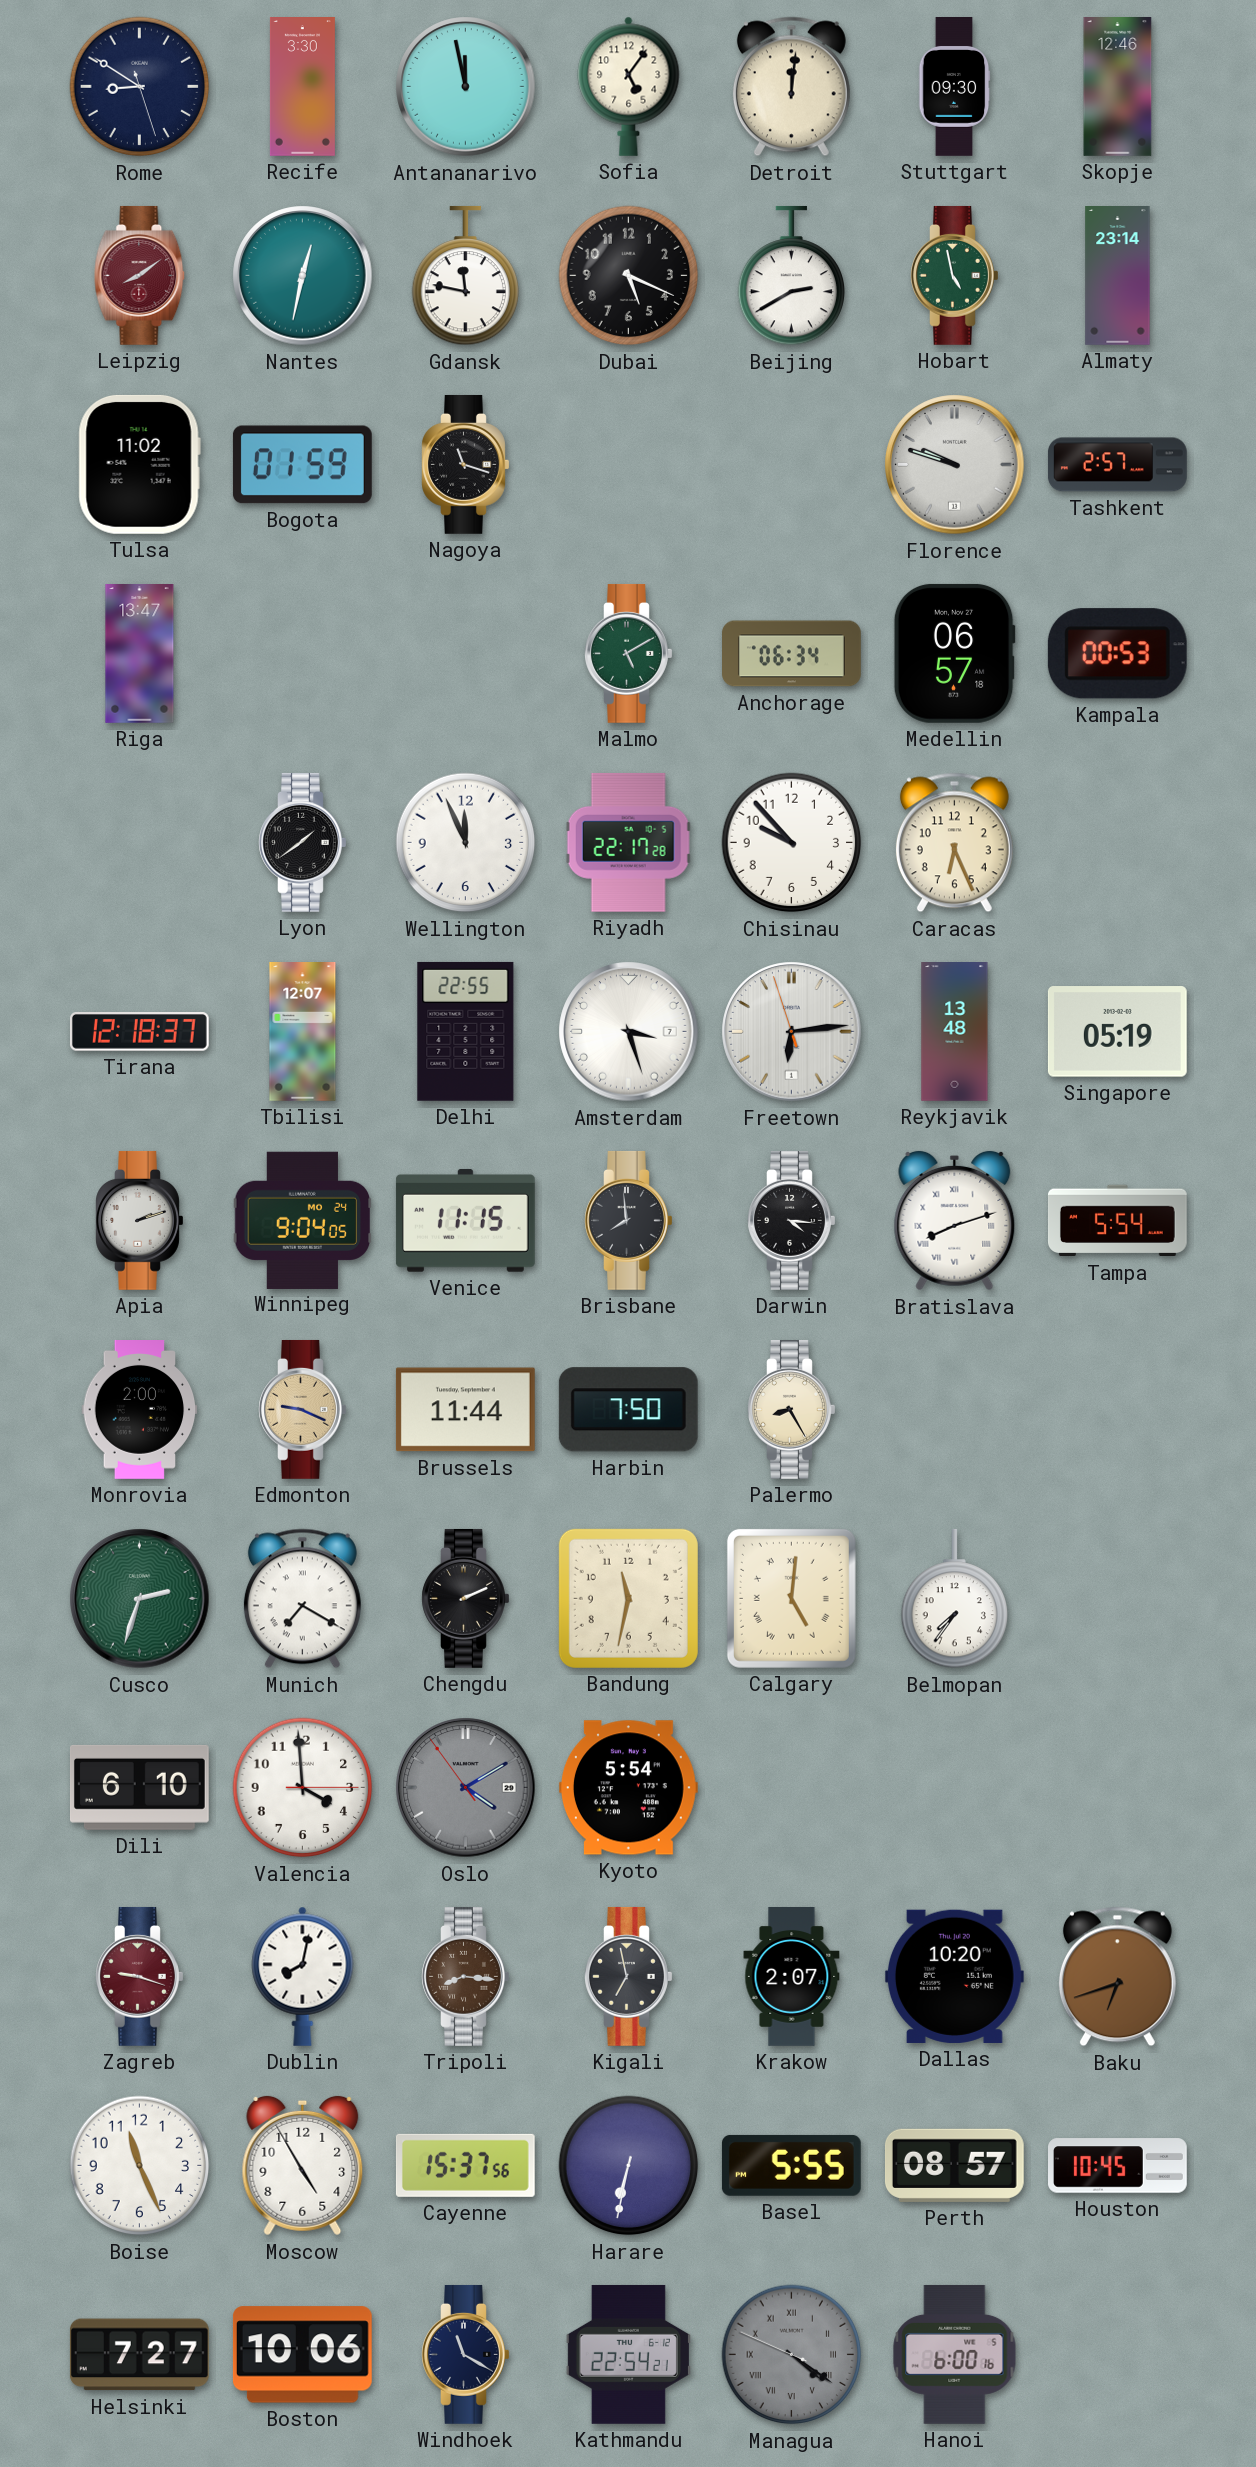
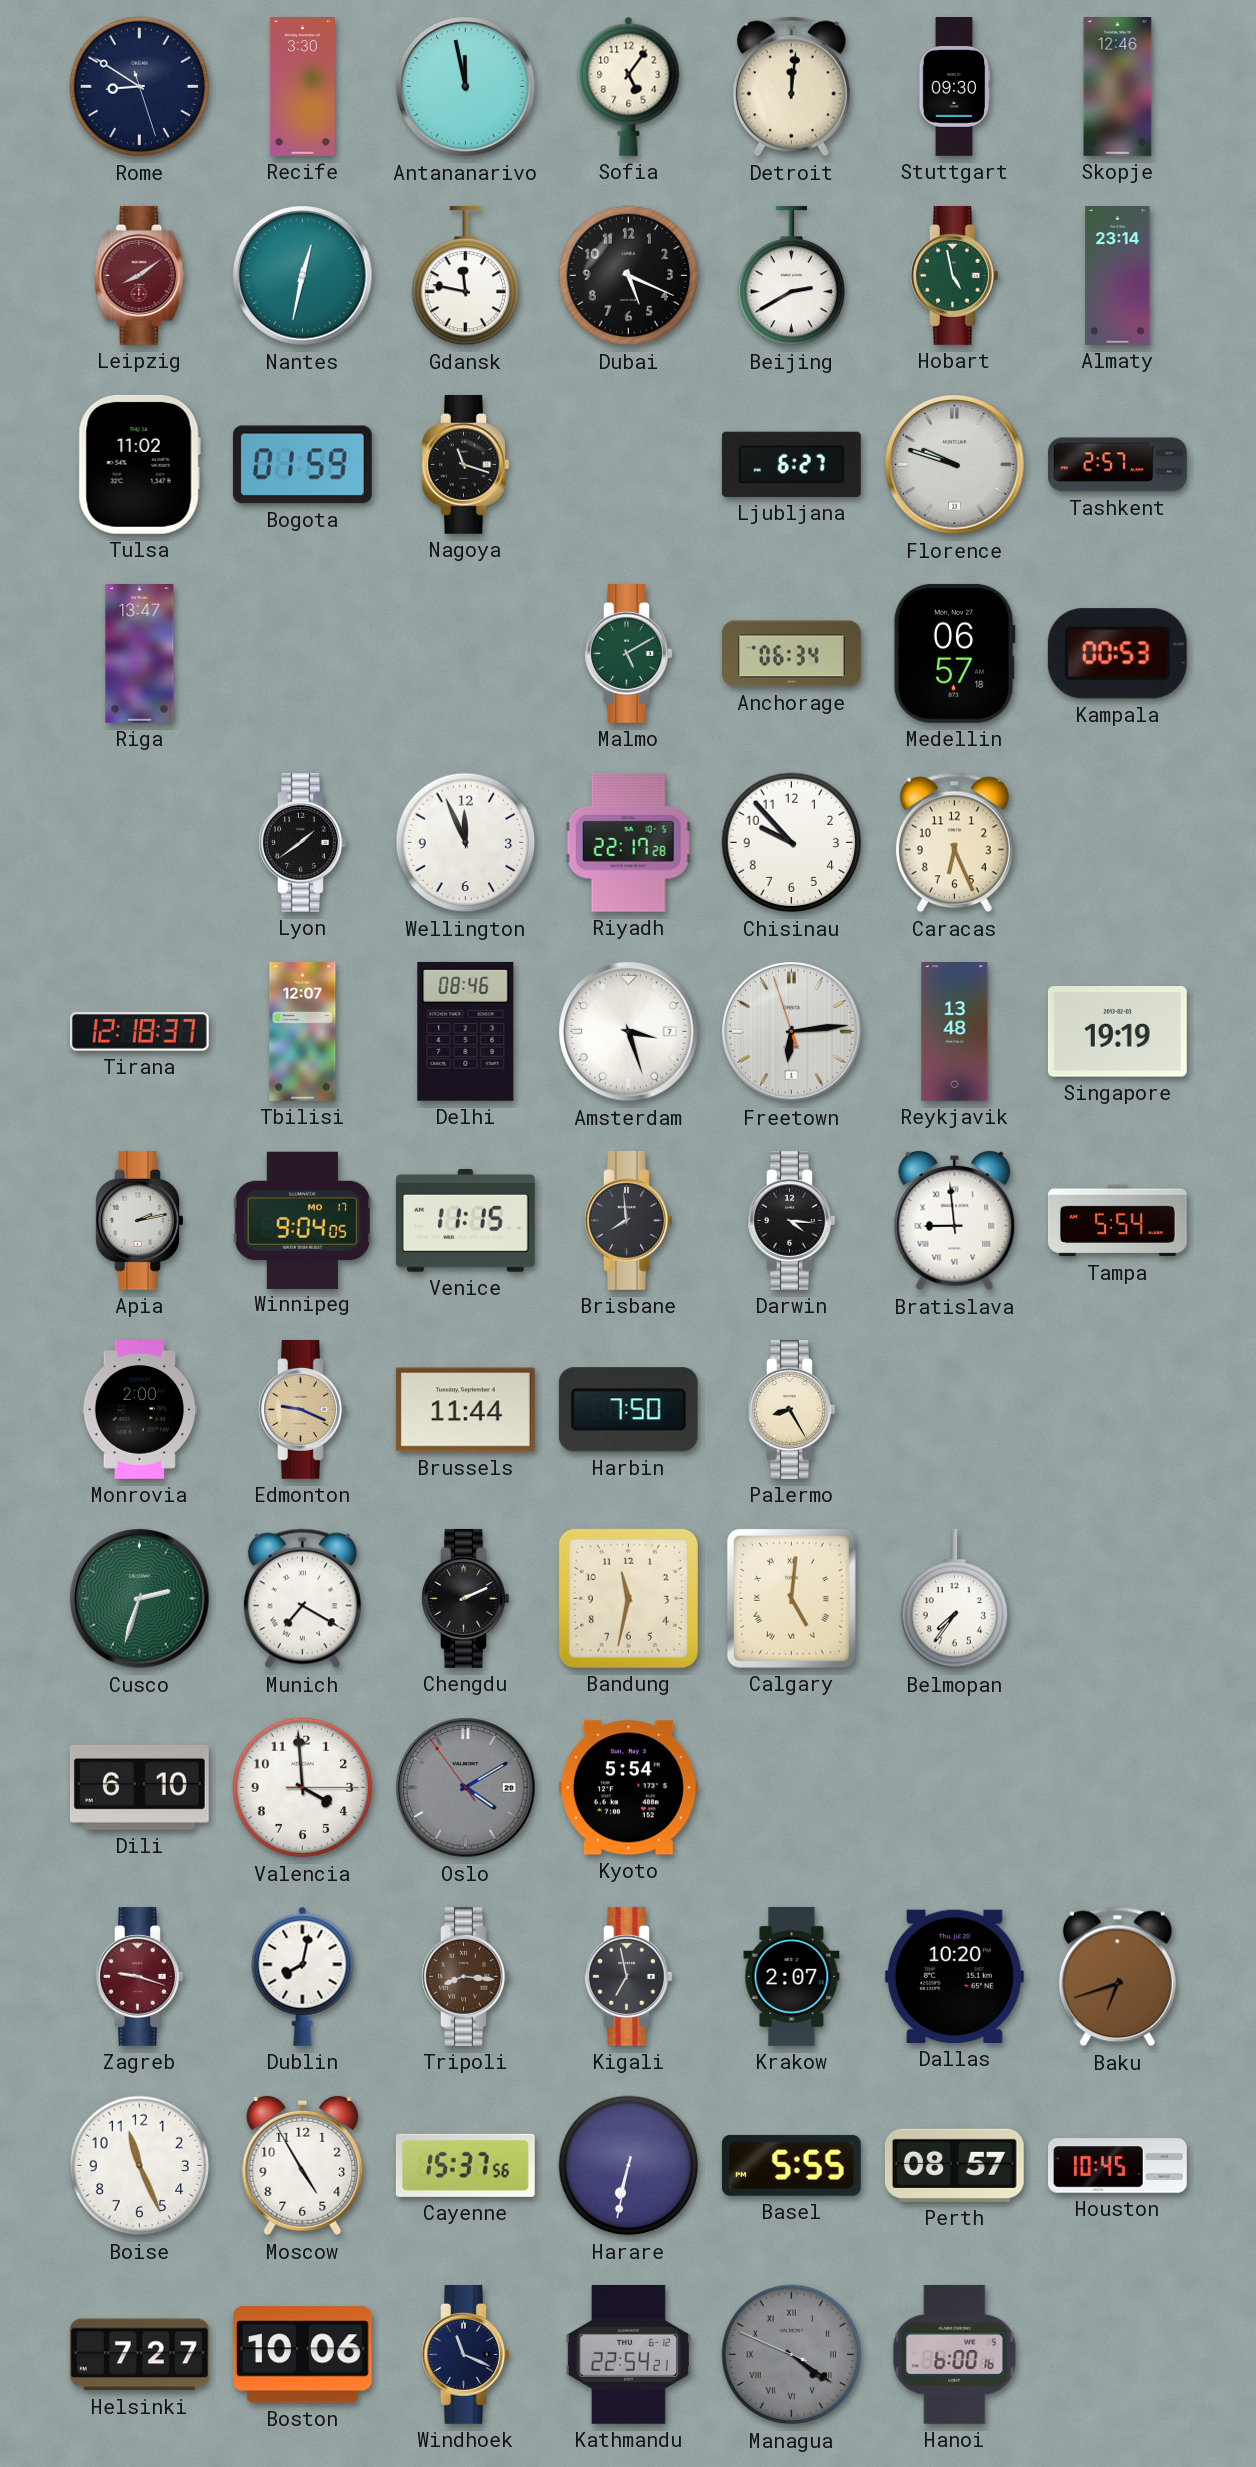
Ljubljana: none -> 6:27
Delhi: 22:55 -> 08:46
Singapore: 05:19 -> 19:19
Apia: 2:12 -> 2:13
Winnipeg date: MO 24 -> MO 17
Bratislava: 8:12 -> 8:59
Windhoek: 11:20 -> 11:19
